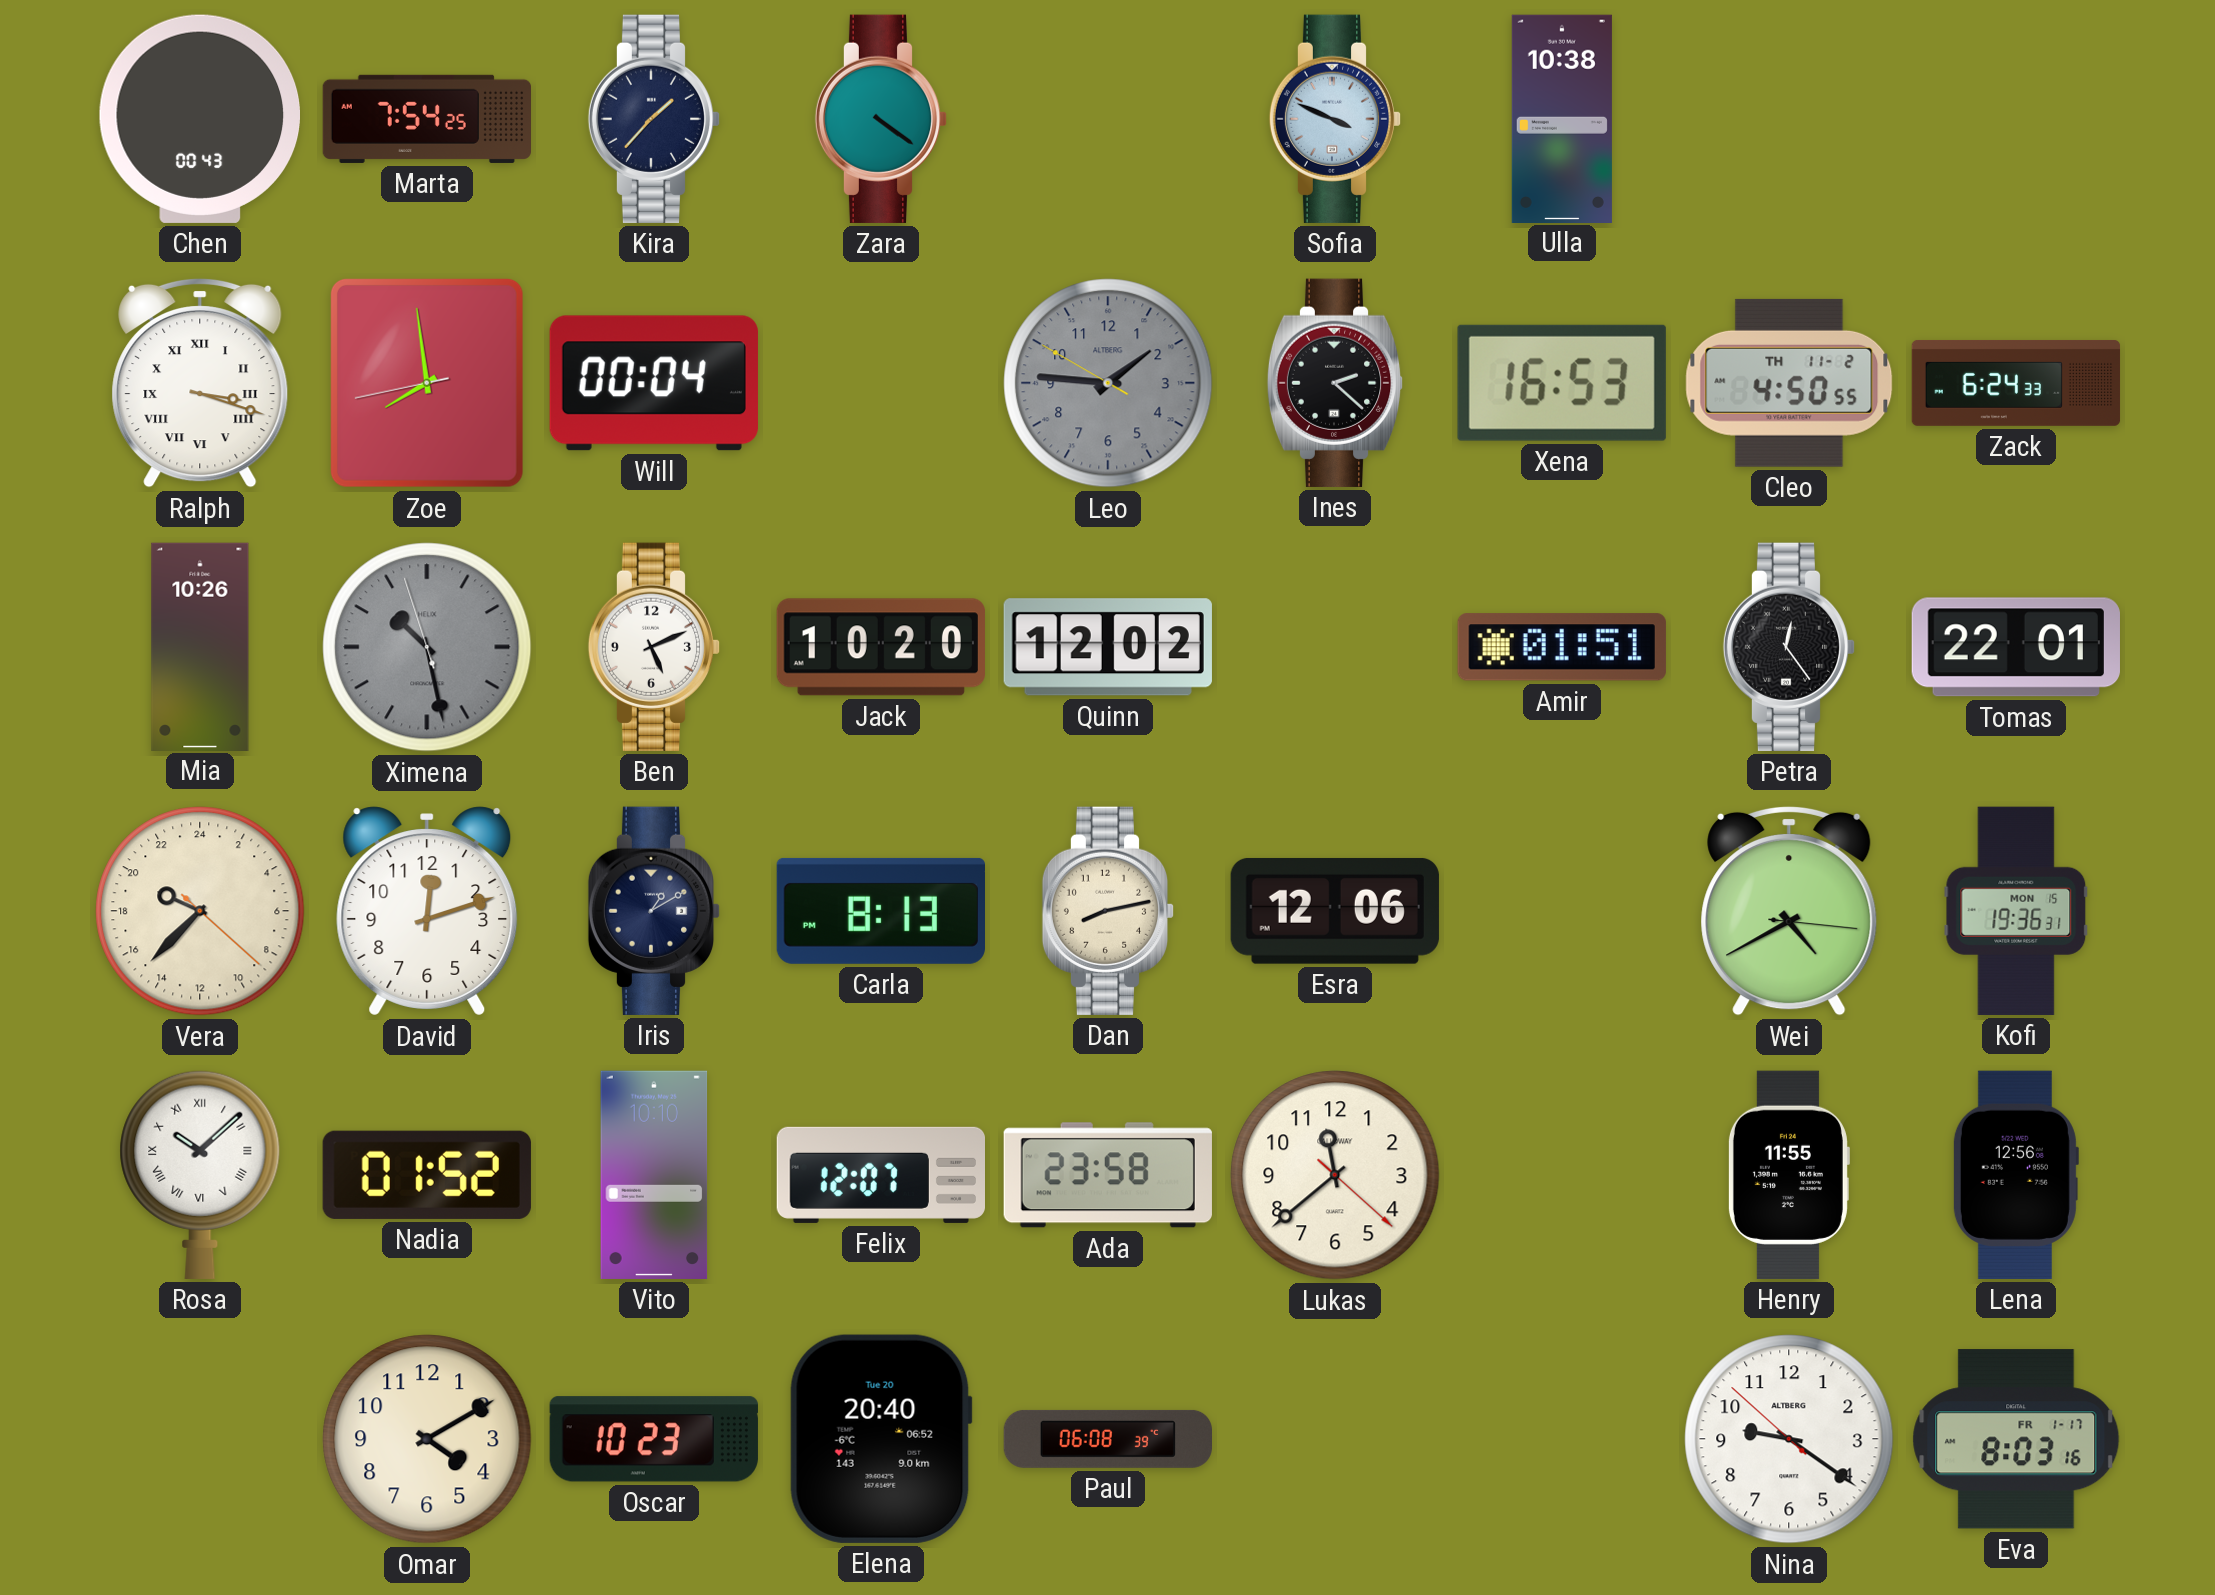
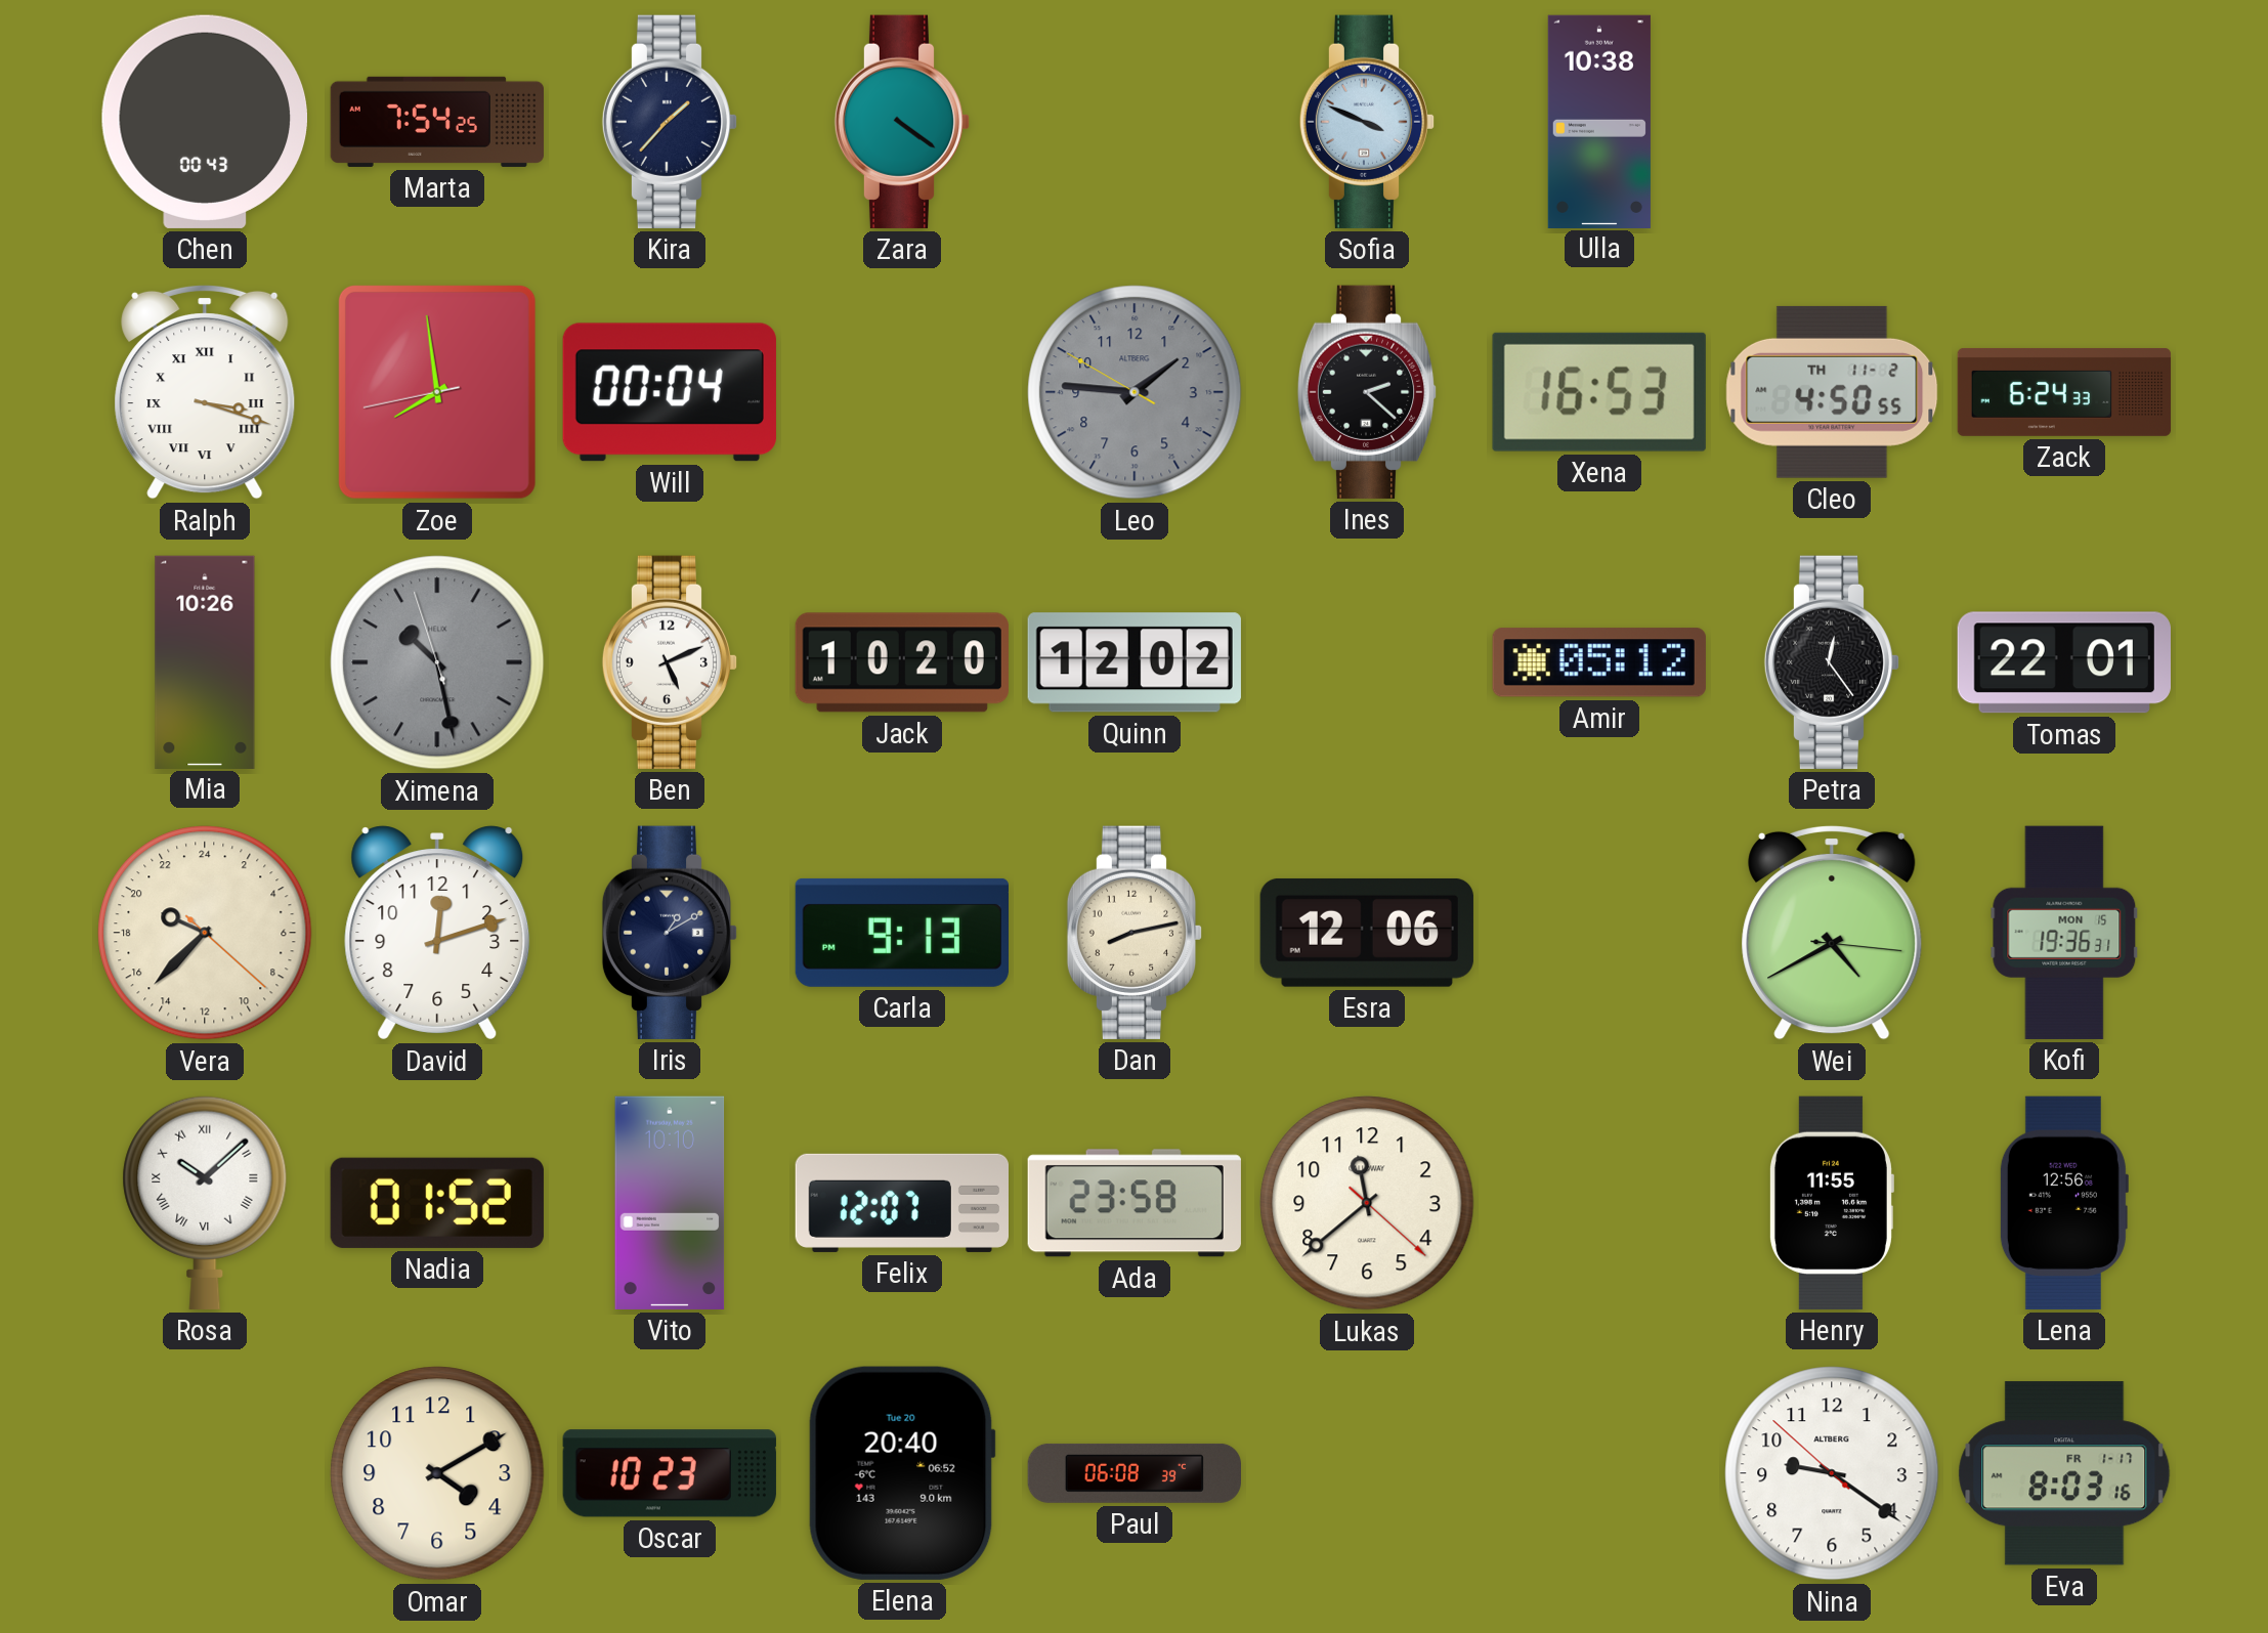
Amir: 01:51 -> 05:12
Carla: 8:13 -> 9:13
